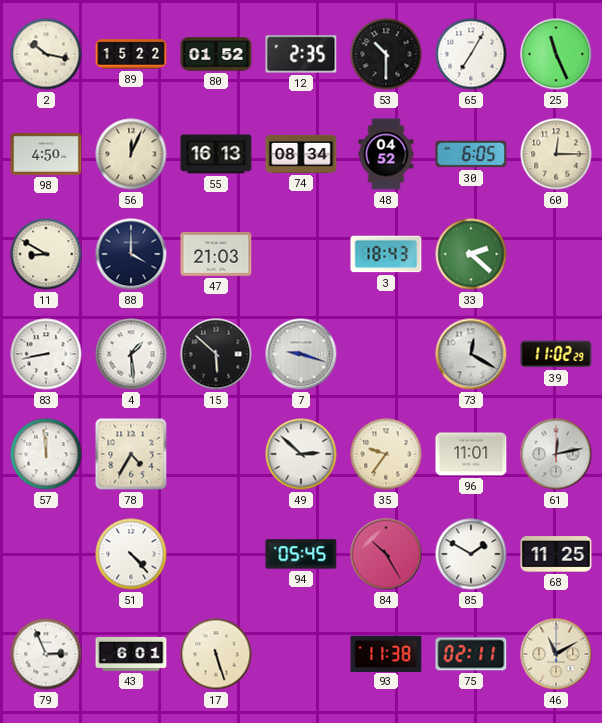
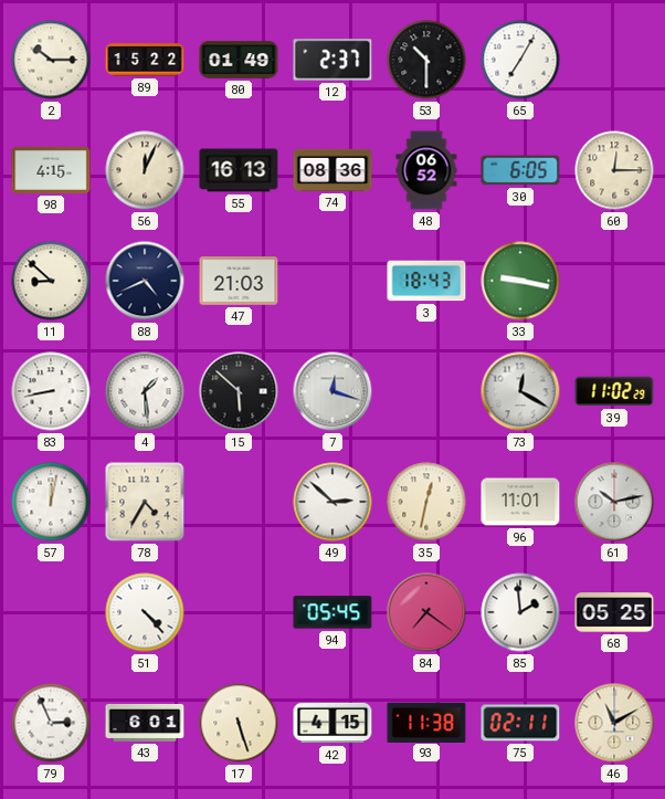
2: 10:17 -> 10:15
80: 01:52 -> 01:49
12: 2:35 -> 2:37
25: 11:26 -> none
98: 4:50 -> 4:15
74: 08:34 -> 08:36
48: 04:52 -> 06:52
11: 8:50 -> 8:52
88: 4:00 -> 4:41
33: 2:22 -> 9:17
7: 9:18 -> 12:18
57: 11:59 -> 12:02
35: 9:36 -> 12:32
61: 12:13 -> 10:13
84: 10:25 -> 7:21
85: 1:50 -> 1:59
68: 11:25 -> 05:25
42: none -> 4:15
